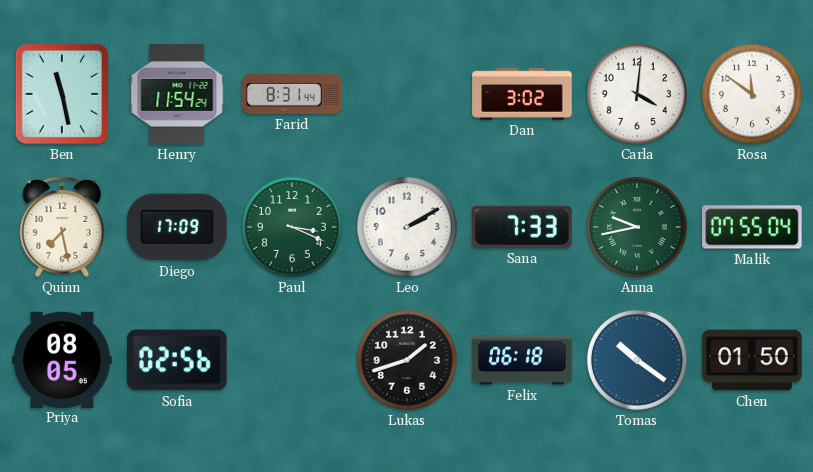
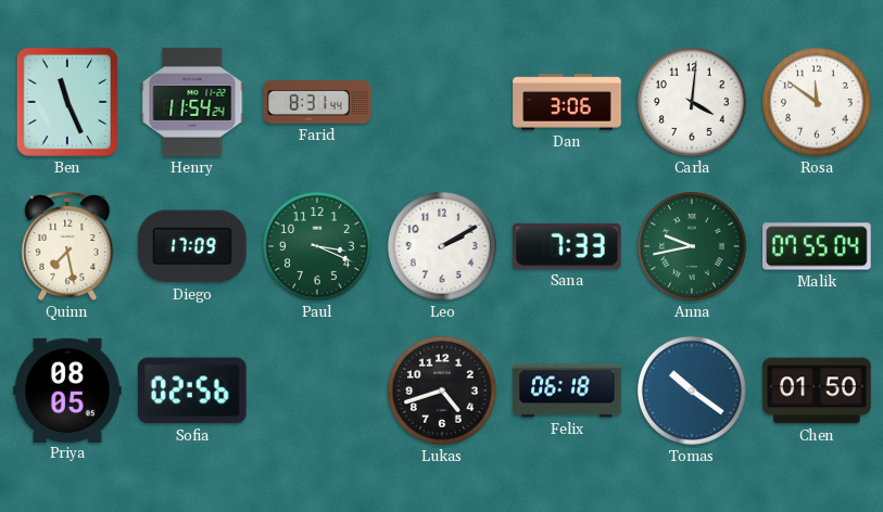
Ben: 11:28 -> 11:26
Dan: 3:02 -> 3:06
Lukas: 1:42 -> 4:42
